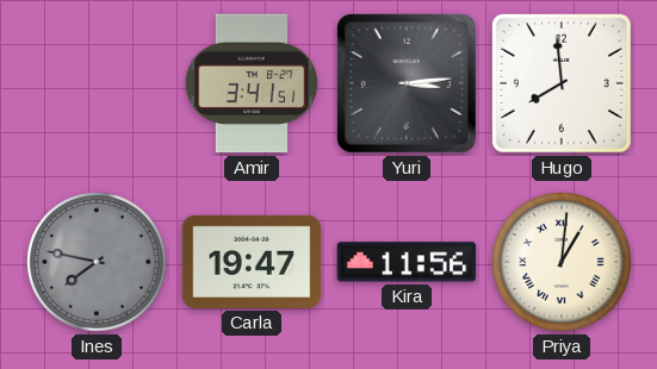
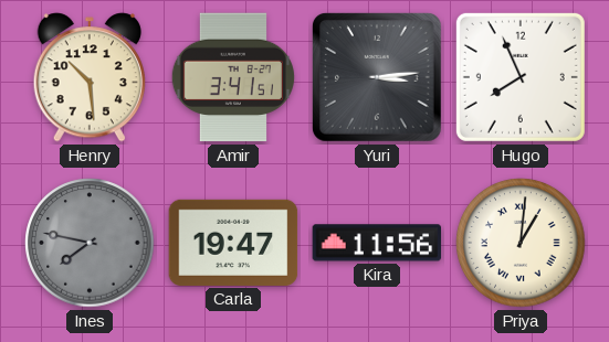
Henry: none -> 10:29
Hugo: 7:59 -> 7:56
